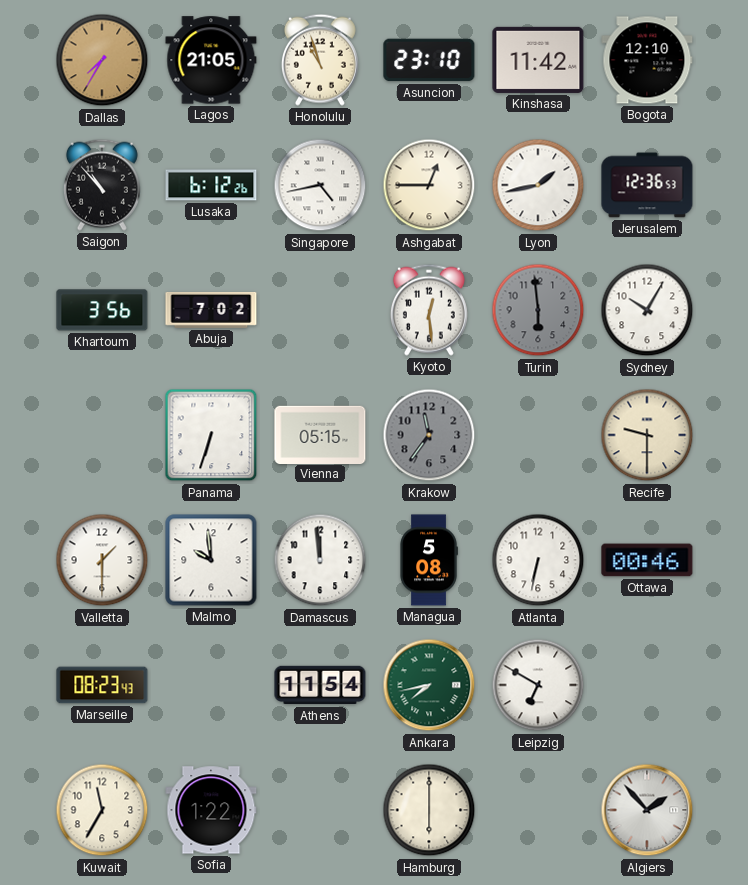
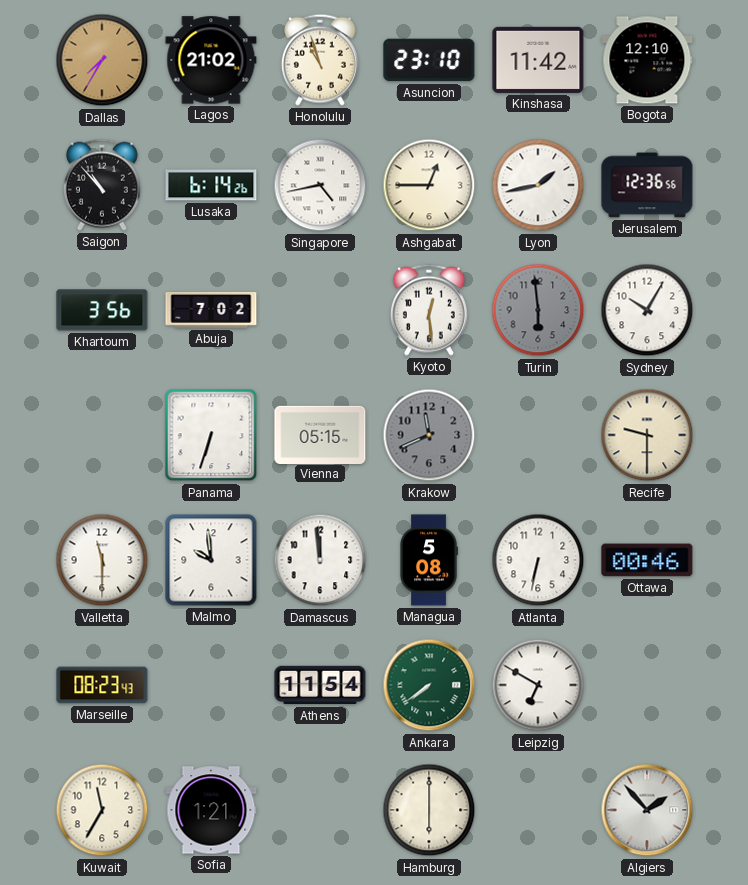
Lagos: 21:05 -> 21:02
Lusaka: 6:12 -> 6:14
Jerusalem: 12:36:53 -> 12:36:56
Krakow: 11:36 -> 11:41
Valletta: 1:30 -> 11:30
Ankara: 7:43 -> 7:39
Sofia: 1:22 -> 1:21
